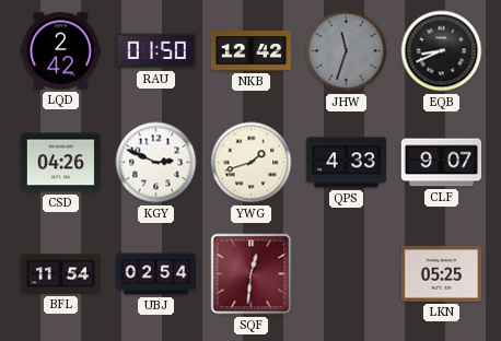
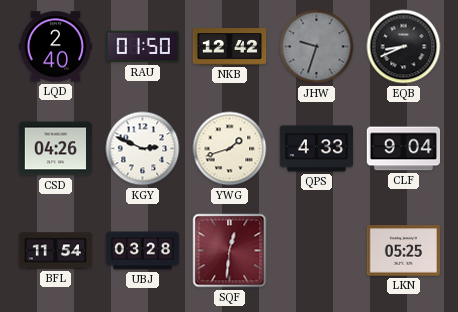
LQD: 2:42 -> 2:40
JHW: 11:33 -> 9:33
CLF: 9:07 -> 9:04
UBJ: 02:54 -> 03:28
